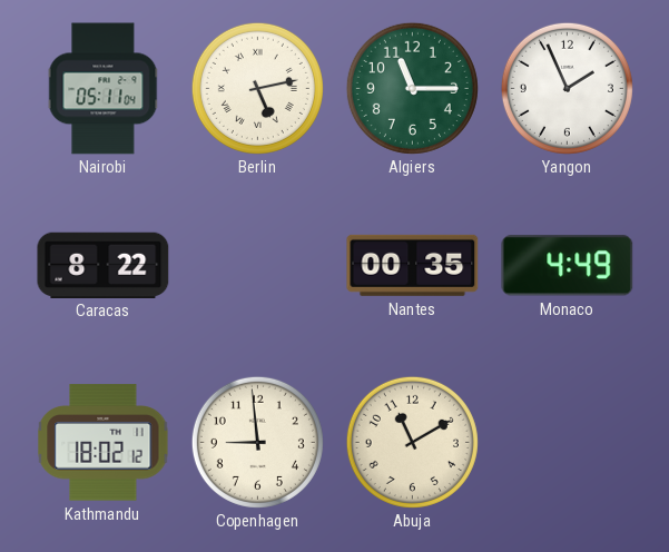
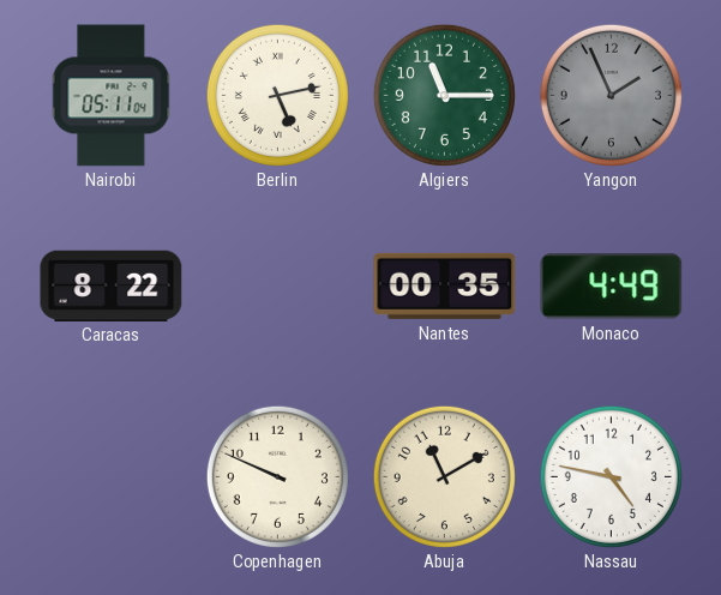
Yangon dial: white -> grey
Kathmandu: 18:02 -> none
Copenhagen: 8:59 -> 9:49
Nassau: none -> 4:47
